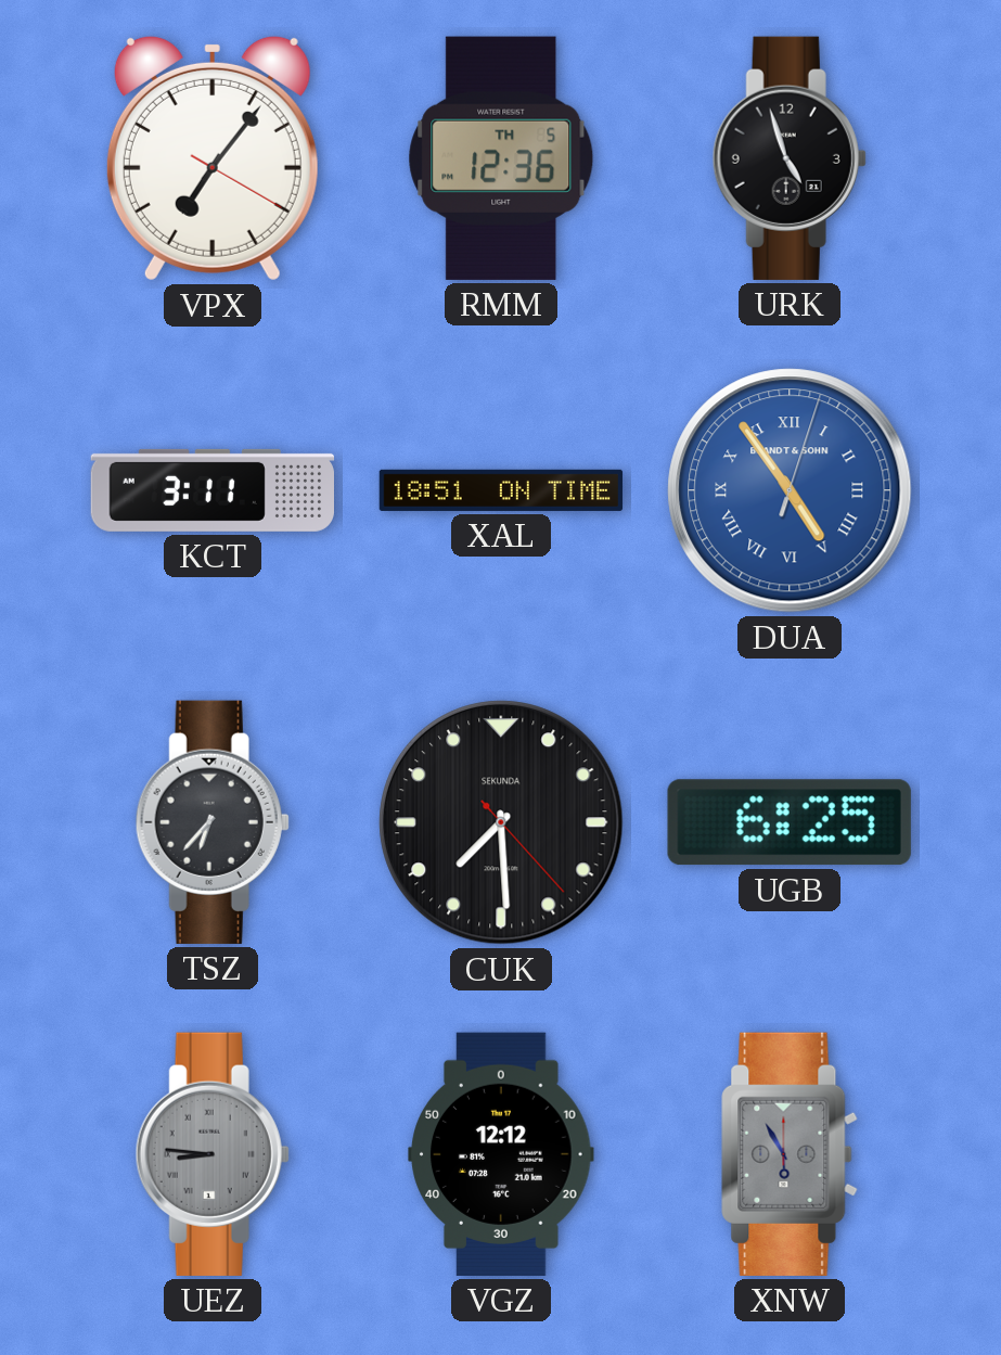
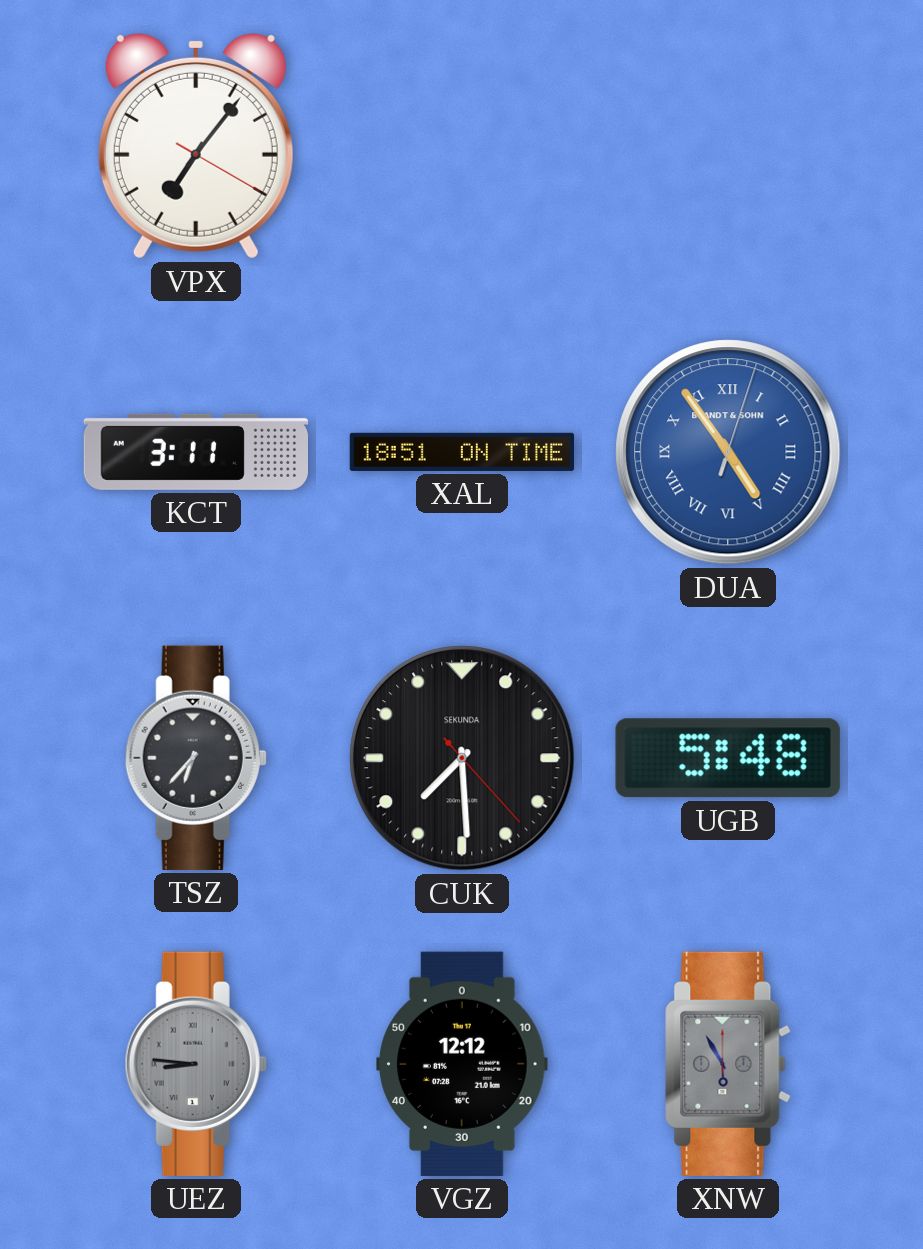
RMM: 12:36 -> none
URK: 4:57 -> none
UGB: 6:25 -> 5:48
